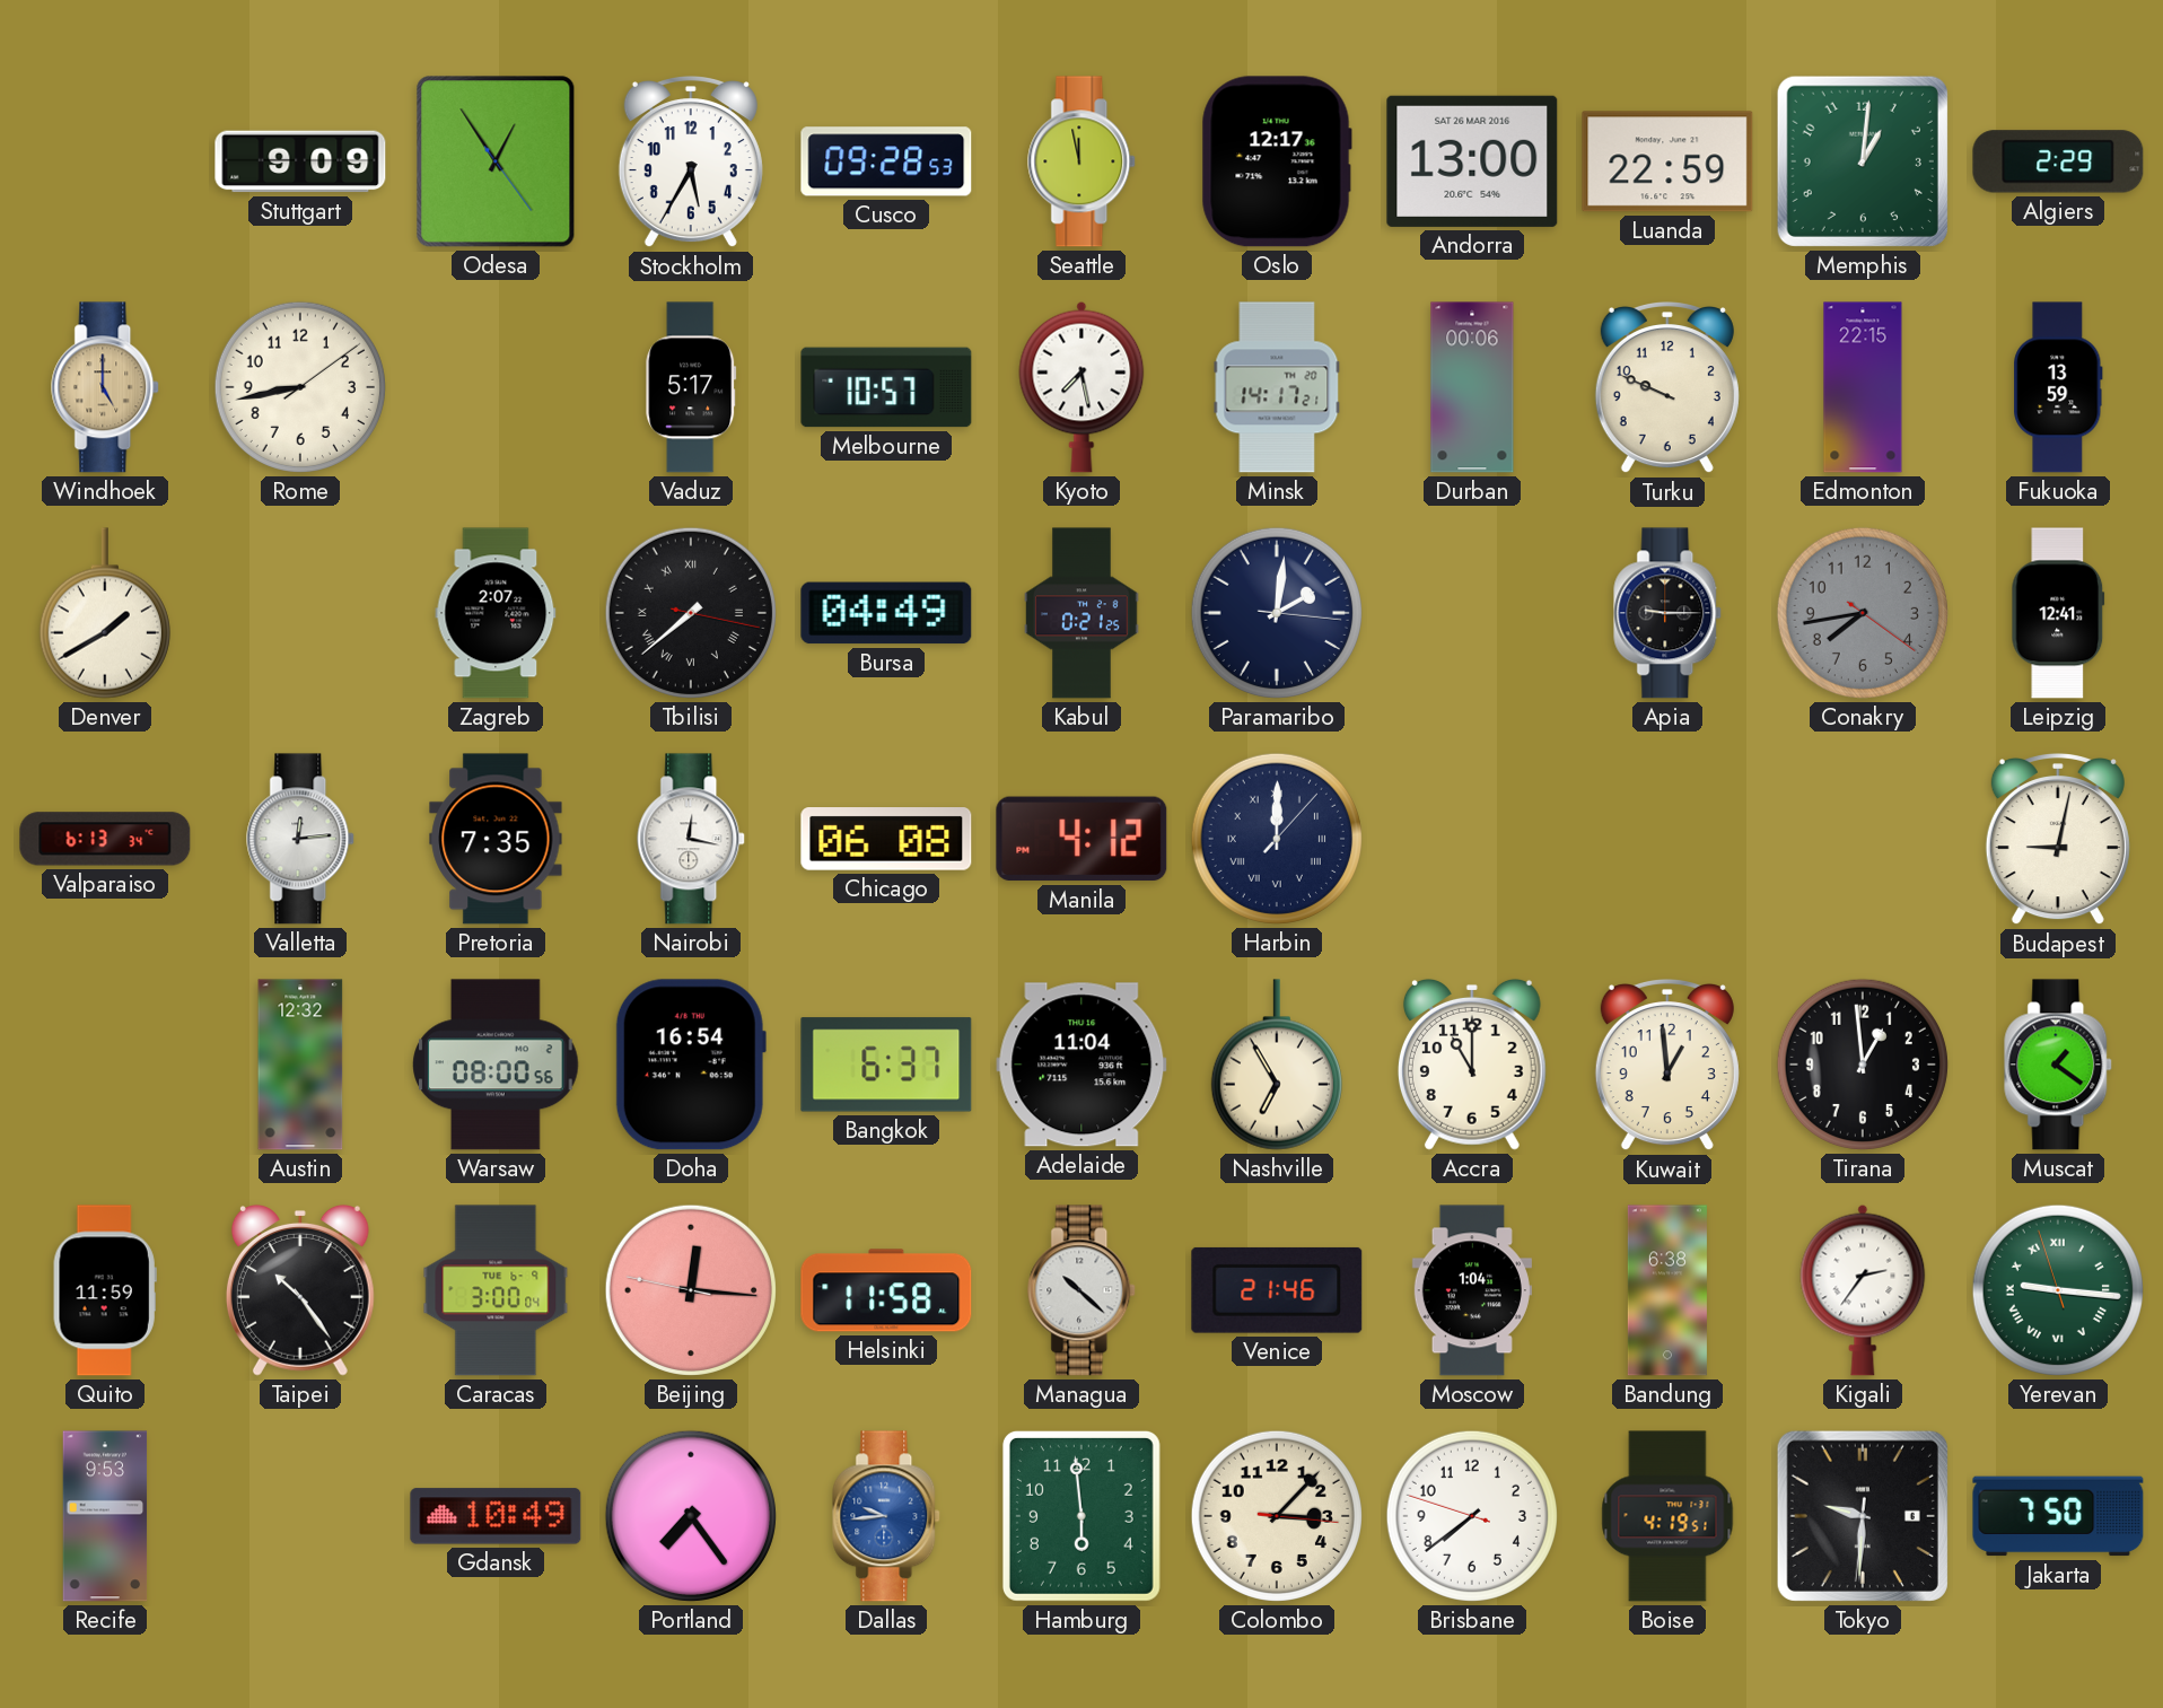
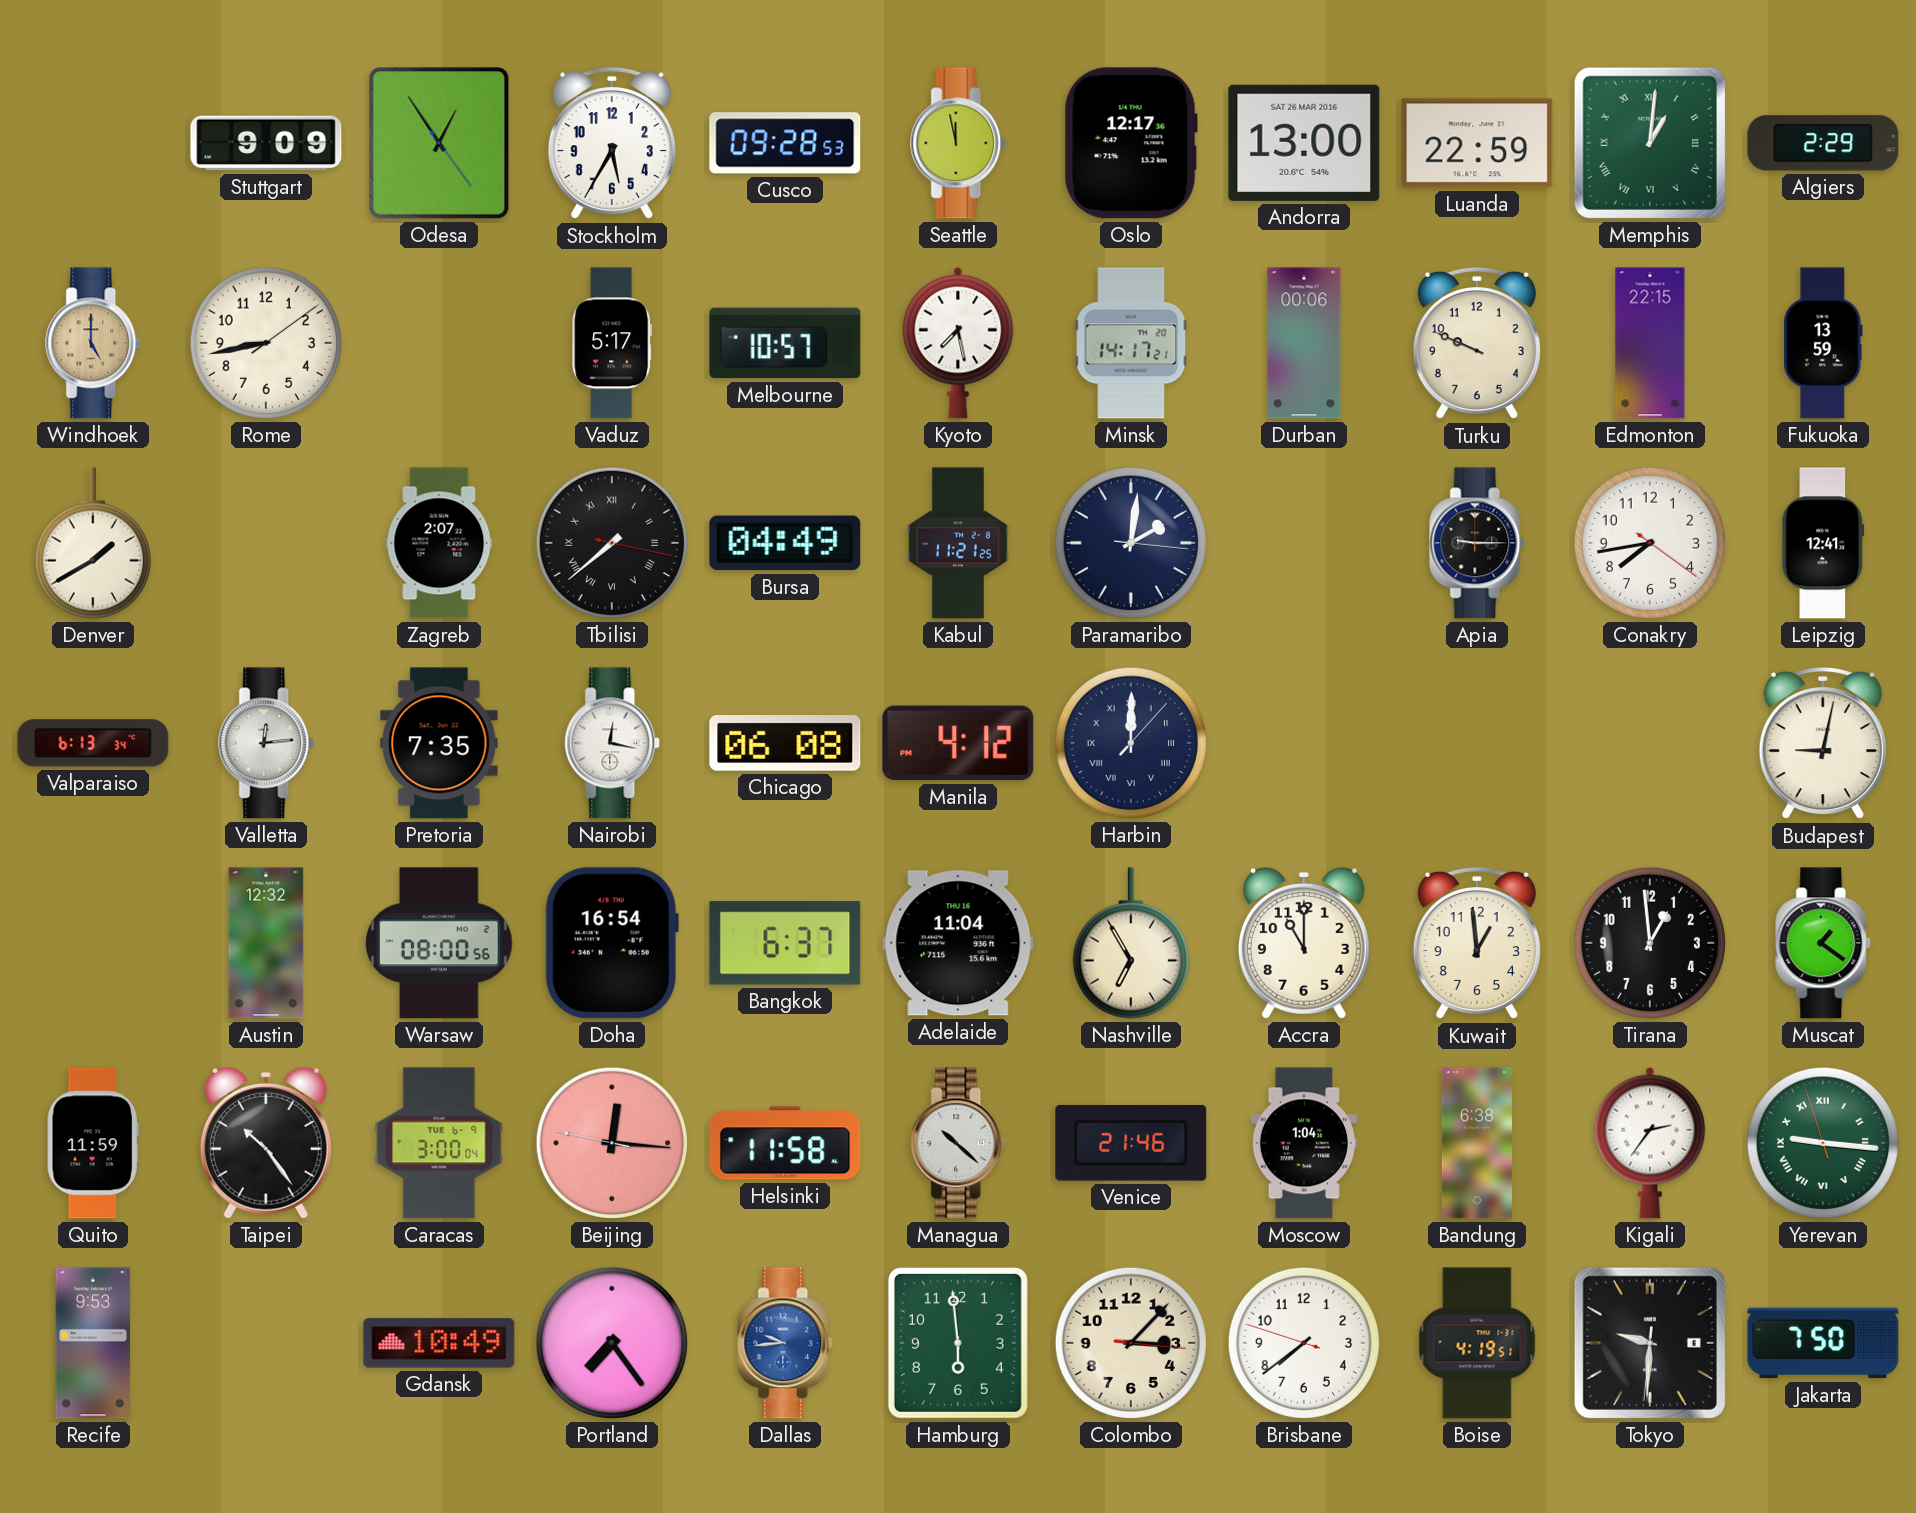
Memphis numerals: Arabic -> Roman
Kabul: 0:21 -> 11:21
Conakry dial: grey -> white
